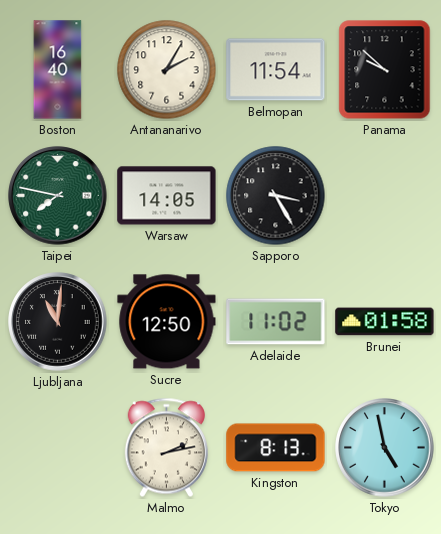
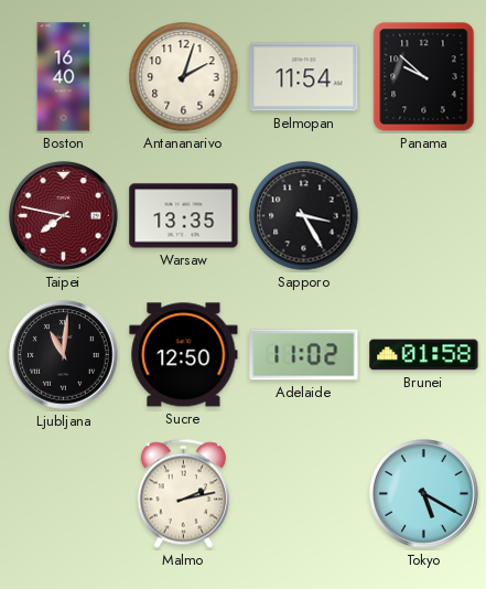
Antananarivo: 2:05 -> 2:03
Taipei dial: green -> burgundy
Warsaw: 14:05 -> 13:35
Kingston: 8:13 -> none
Tokyo: 4:58 -> 5:20
